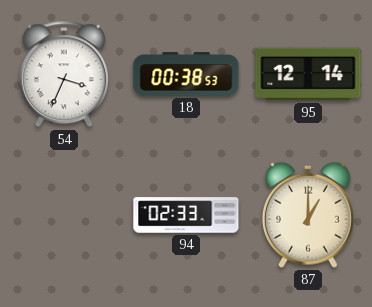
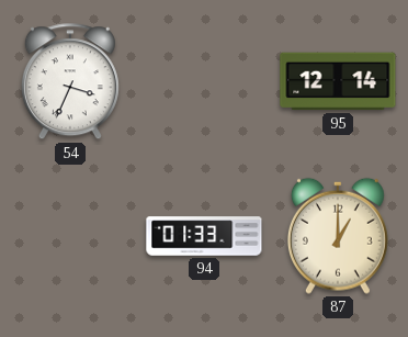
18: 00:38 -> none
94: 02:33 -> 01:33
